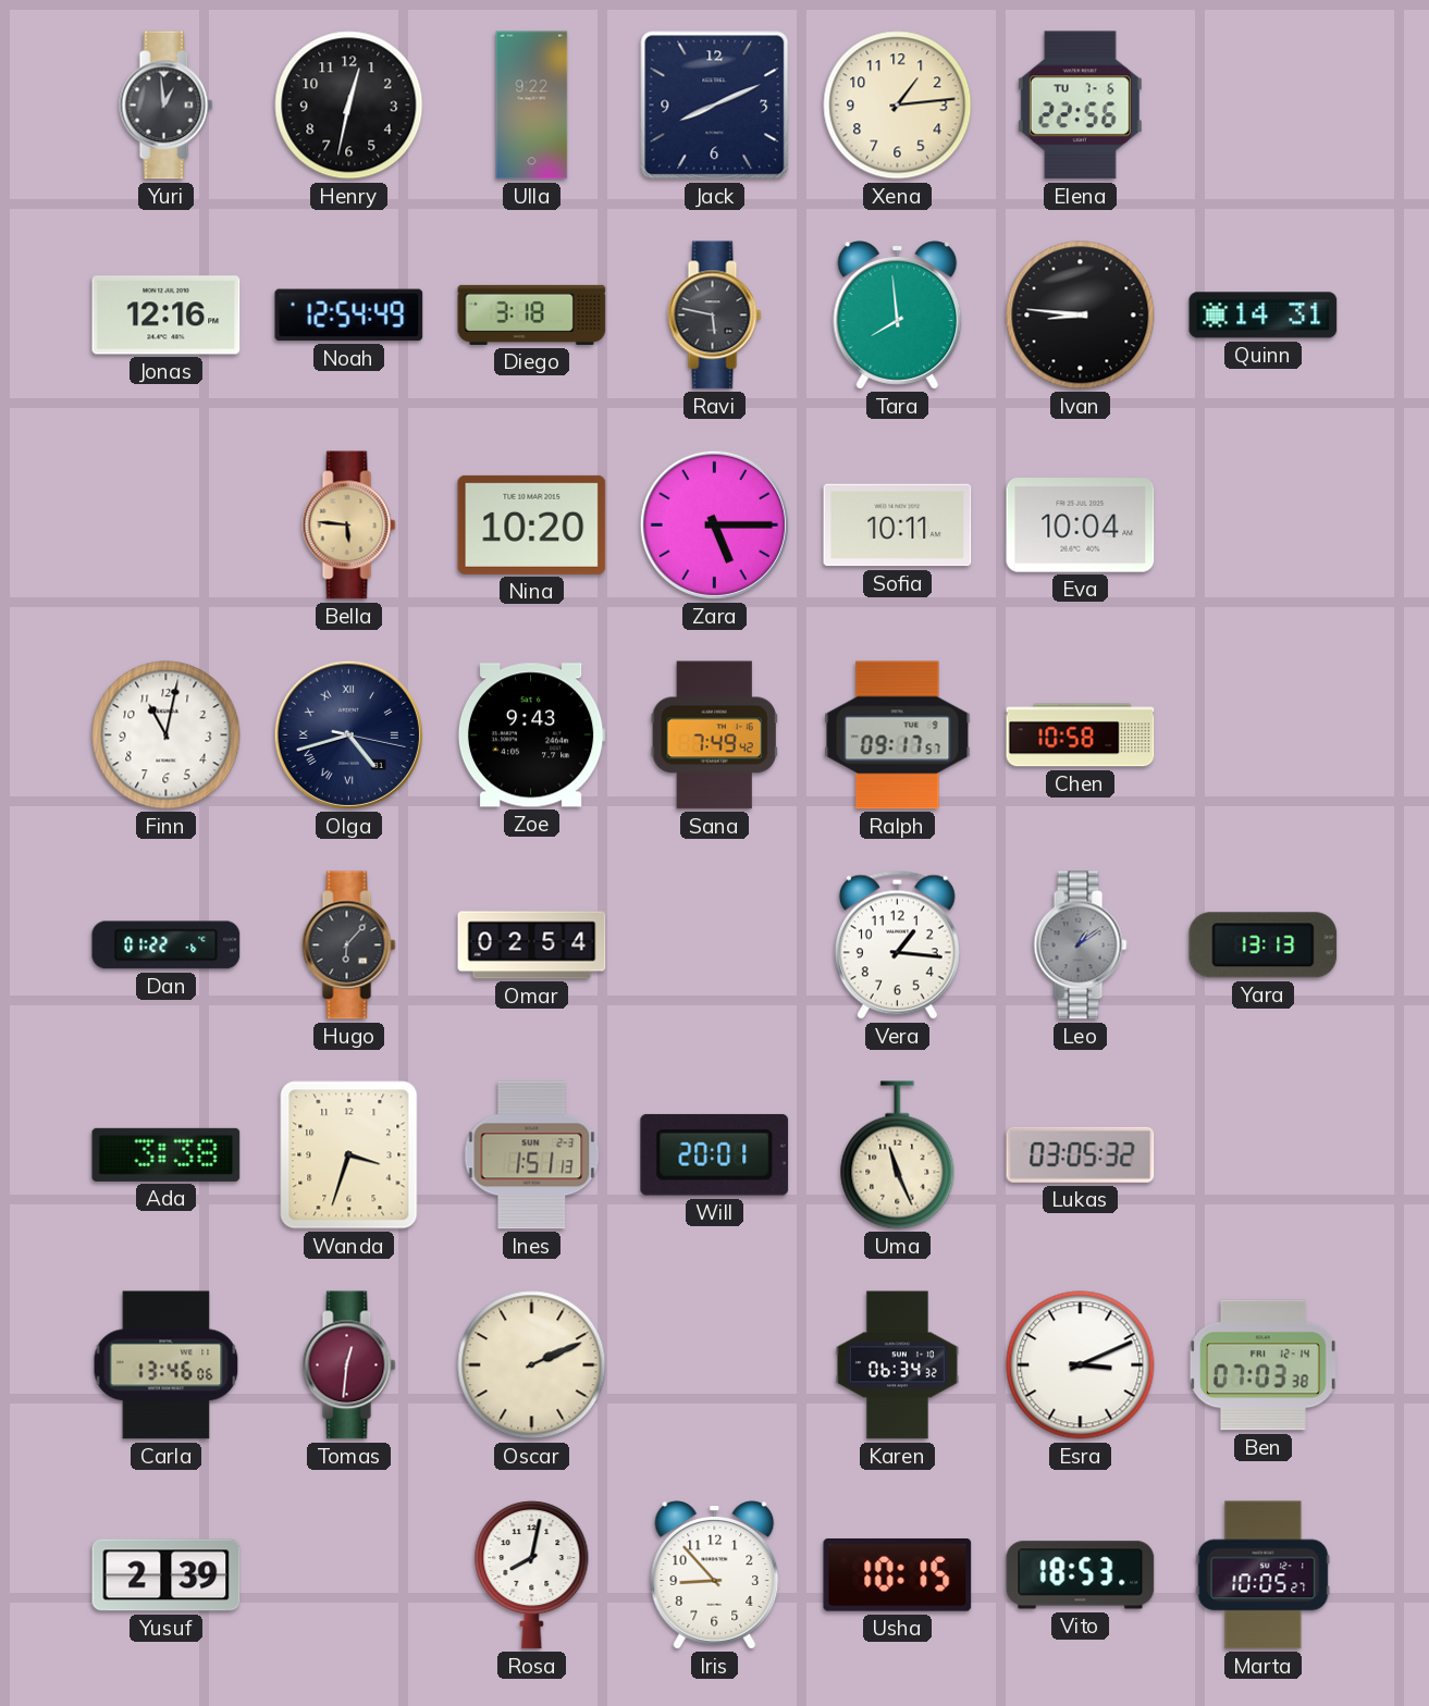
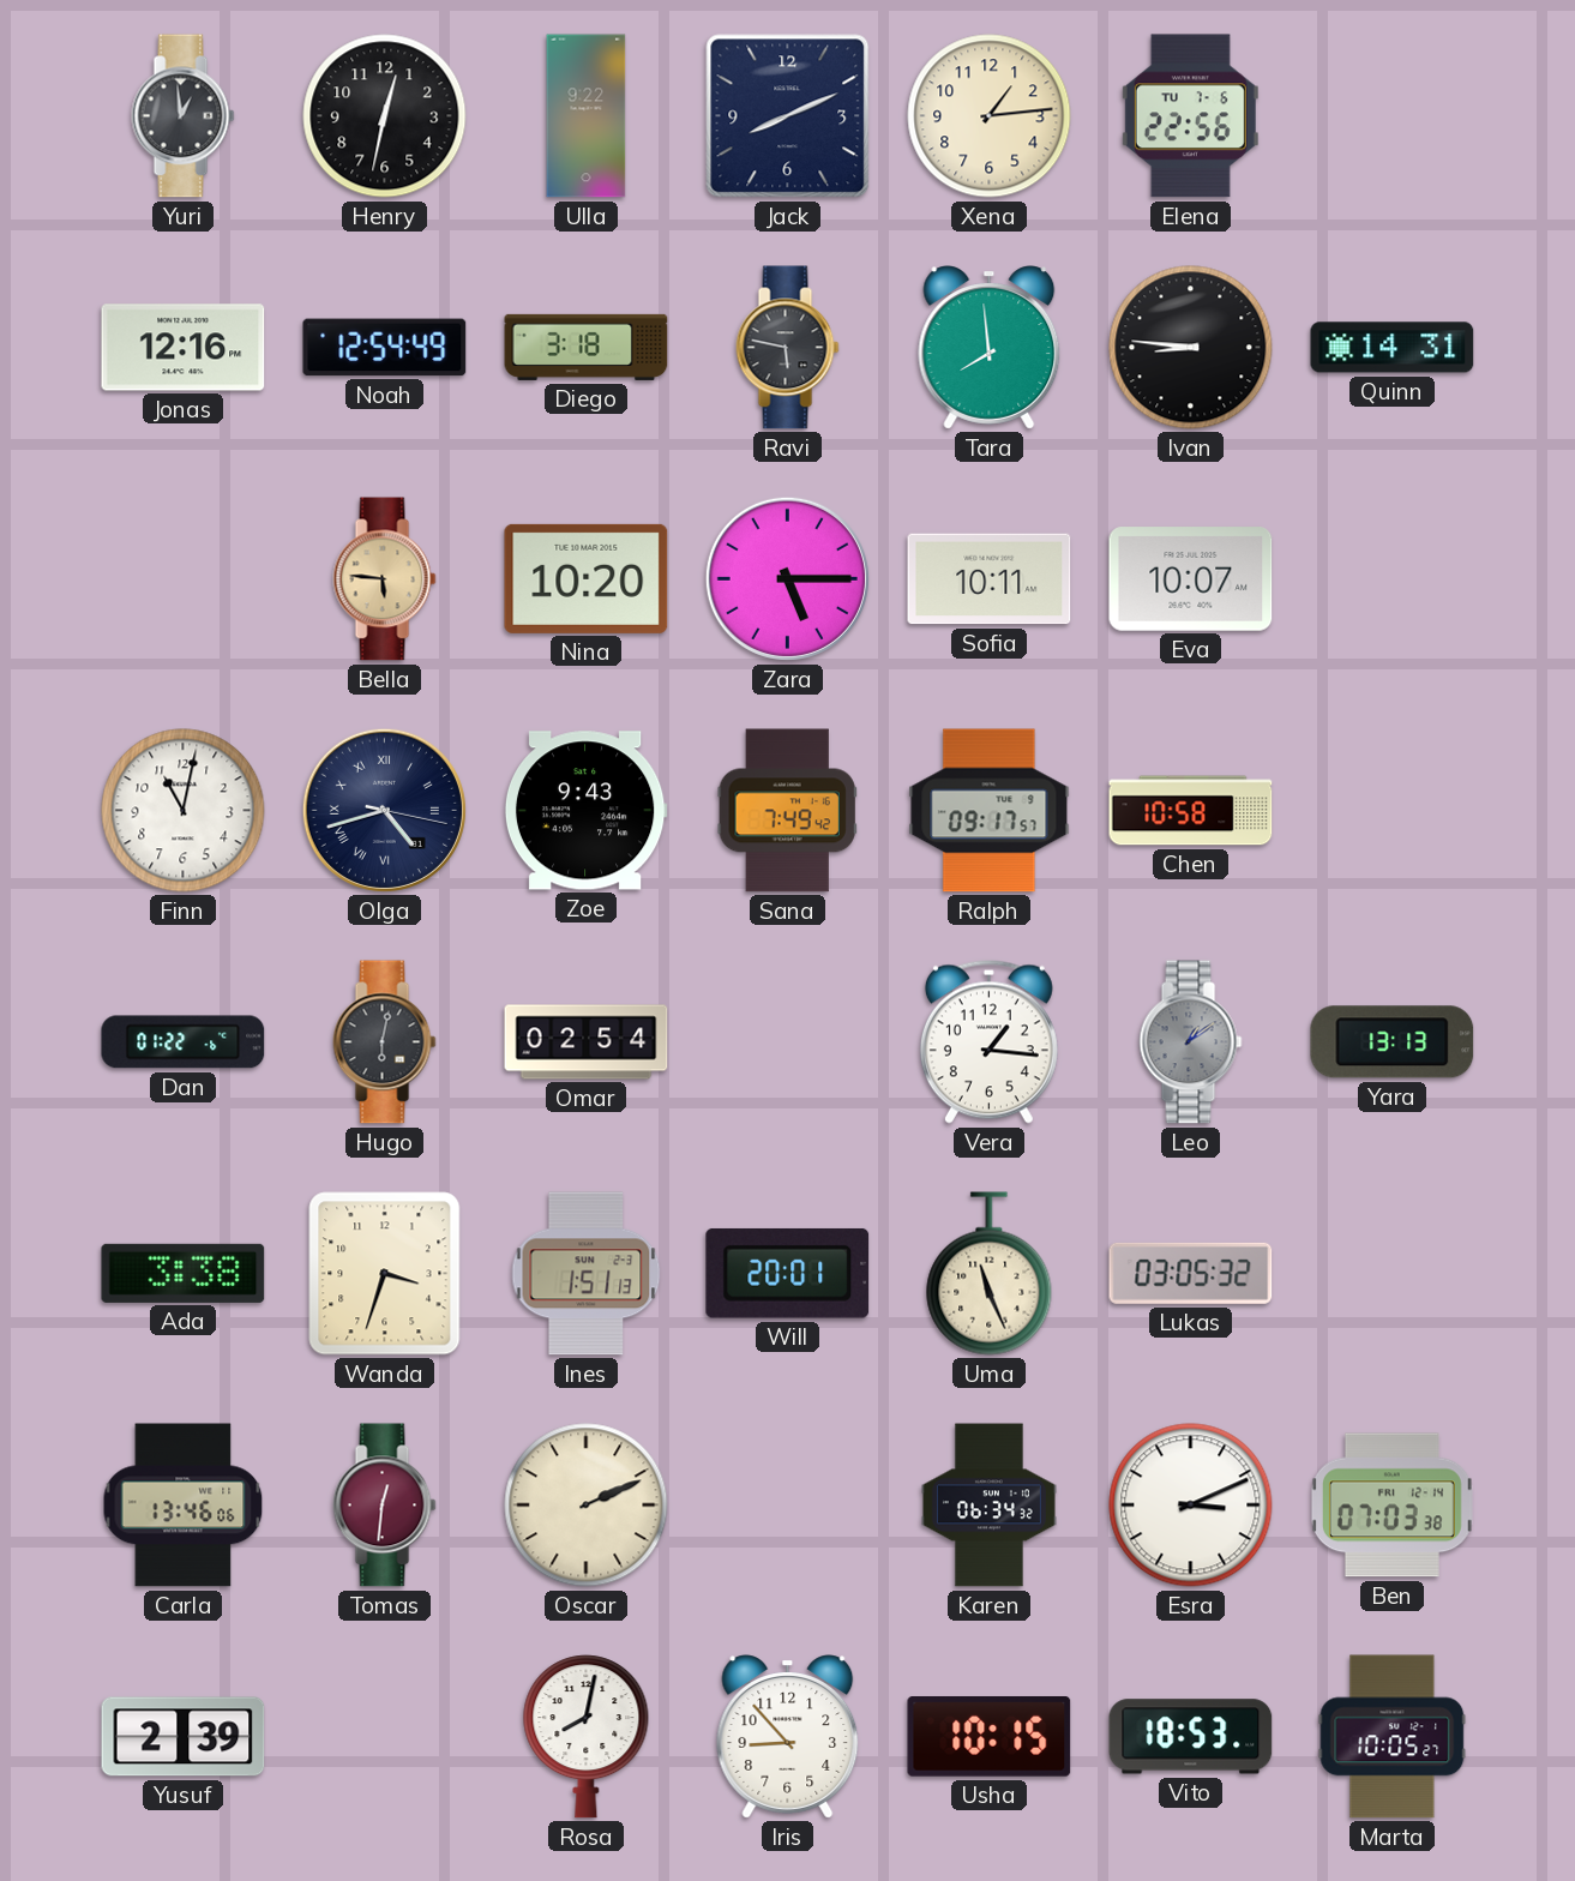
Eva: 10:04 -> 10:07
Hugo: 6:07 -> 6:02
